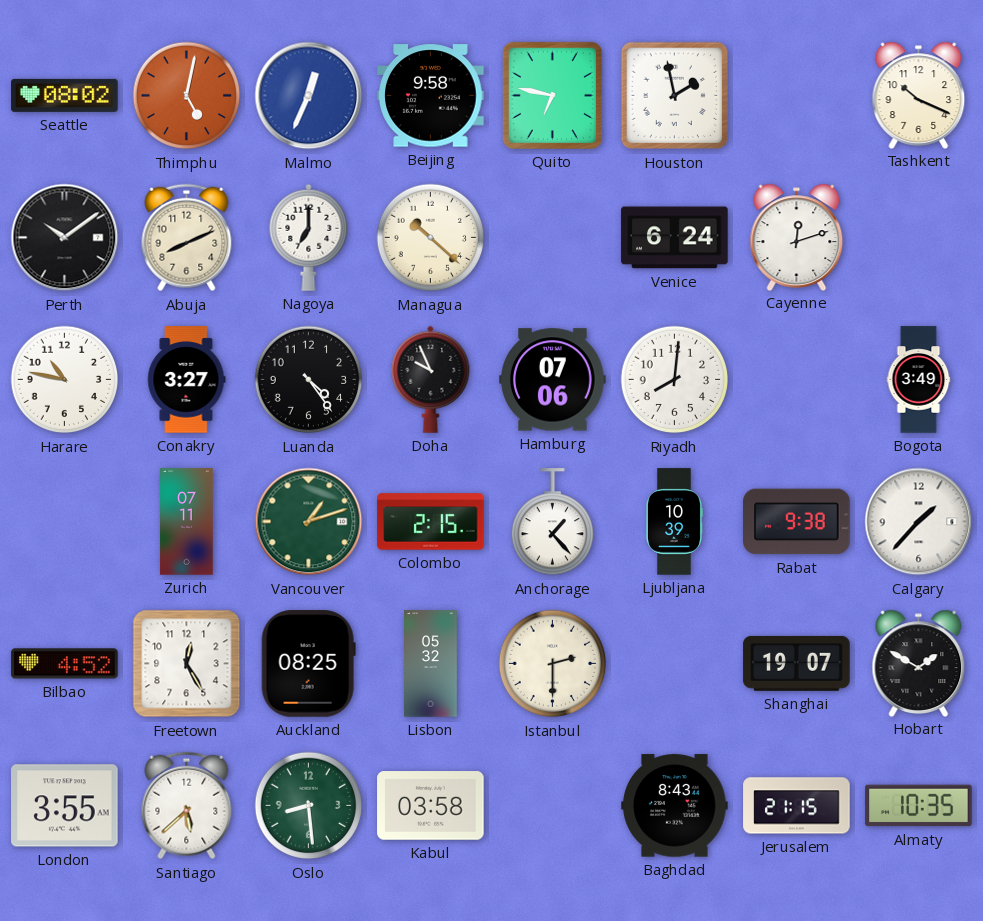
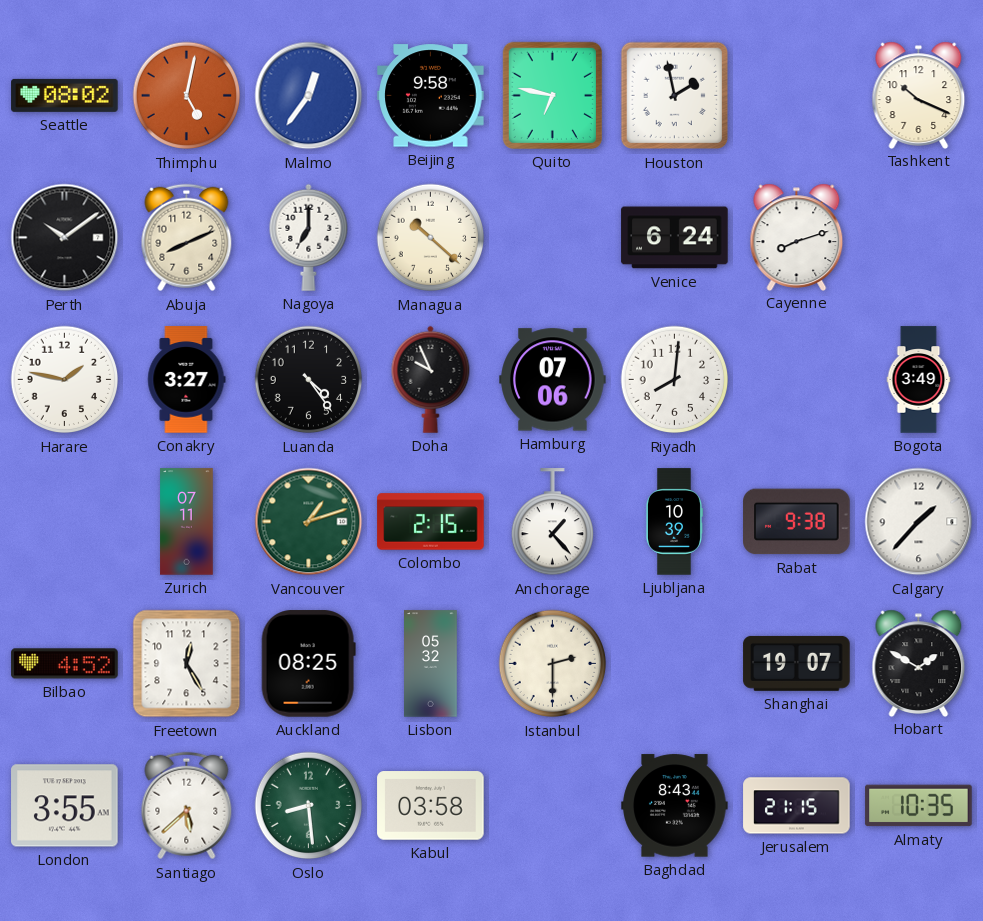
Malmo: 12:34 -> 12:36
Cayenne: 12:12 -> 8:12
Harare: 10:47 -> 1:47
